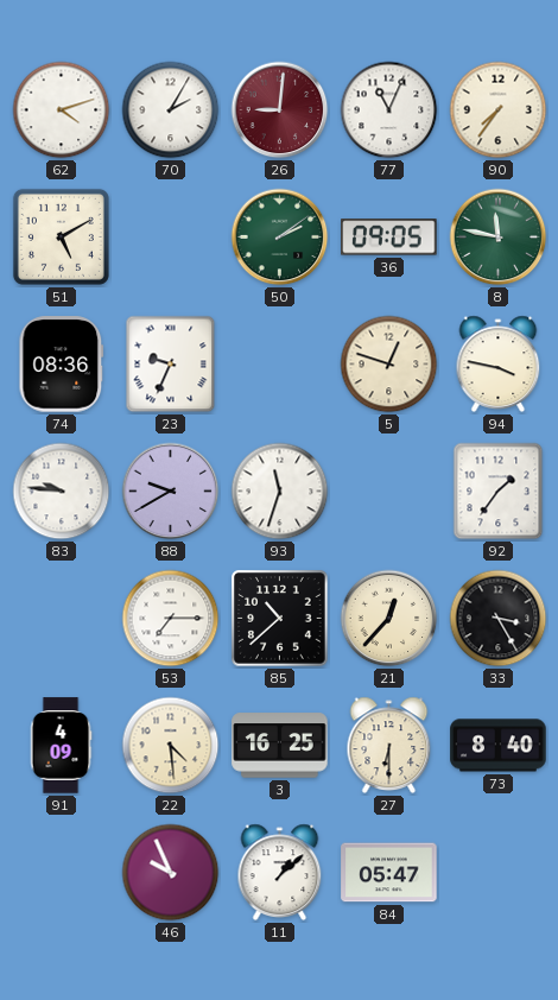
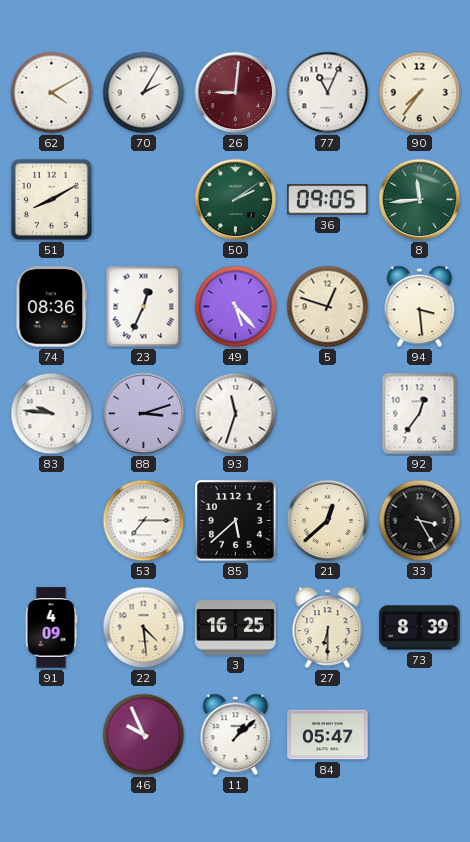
62: 4:12 -> 4:10
51: 5:10 -> 8:10
8: 11:47 -> 11:44
23: 9:34 -> 12:34
49: none -> 5:23
94: 3:47 -> 3:29
88: 9:40 -> 3:12
92: 1:36 -> 12:36
85: 10:38 -> 5:38
21: 12:37 -> 12:38
73: 8:40 -> 8:39
